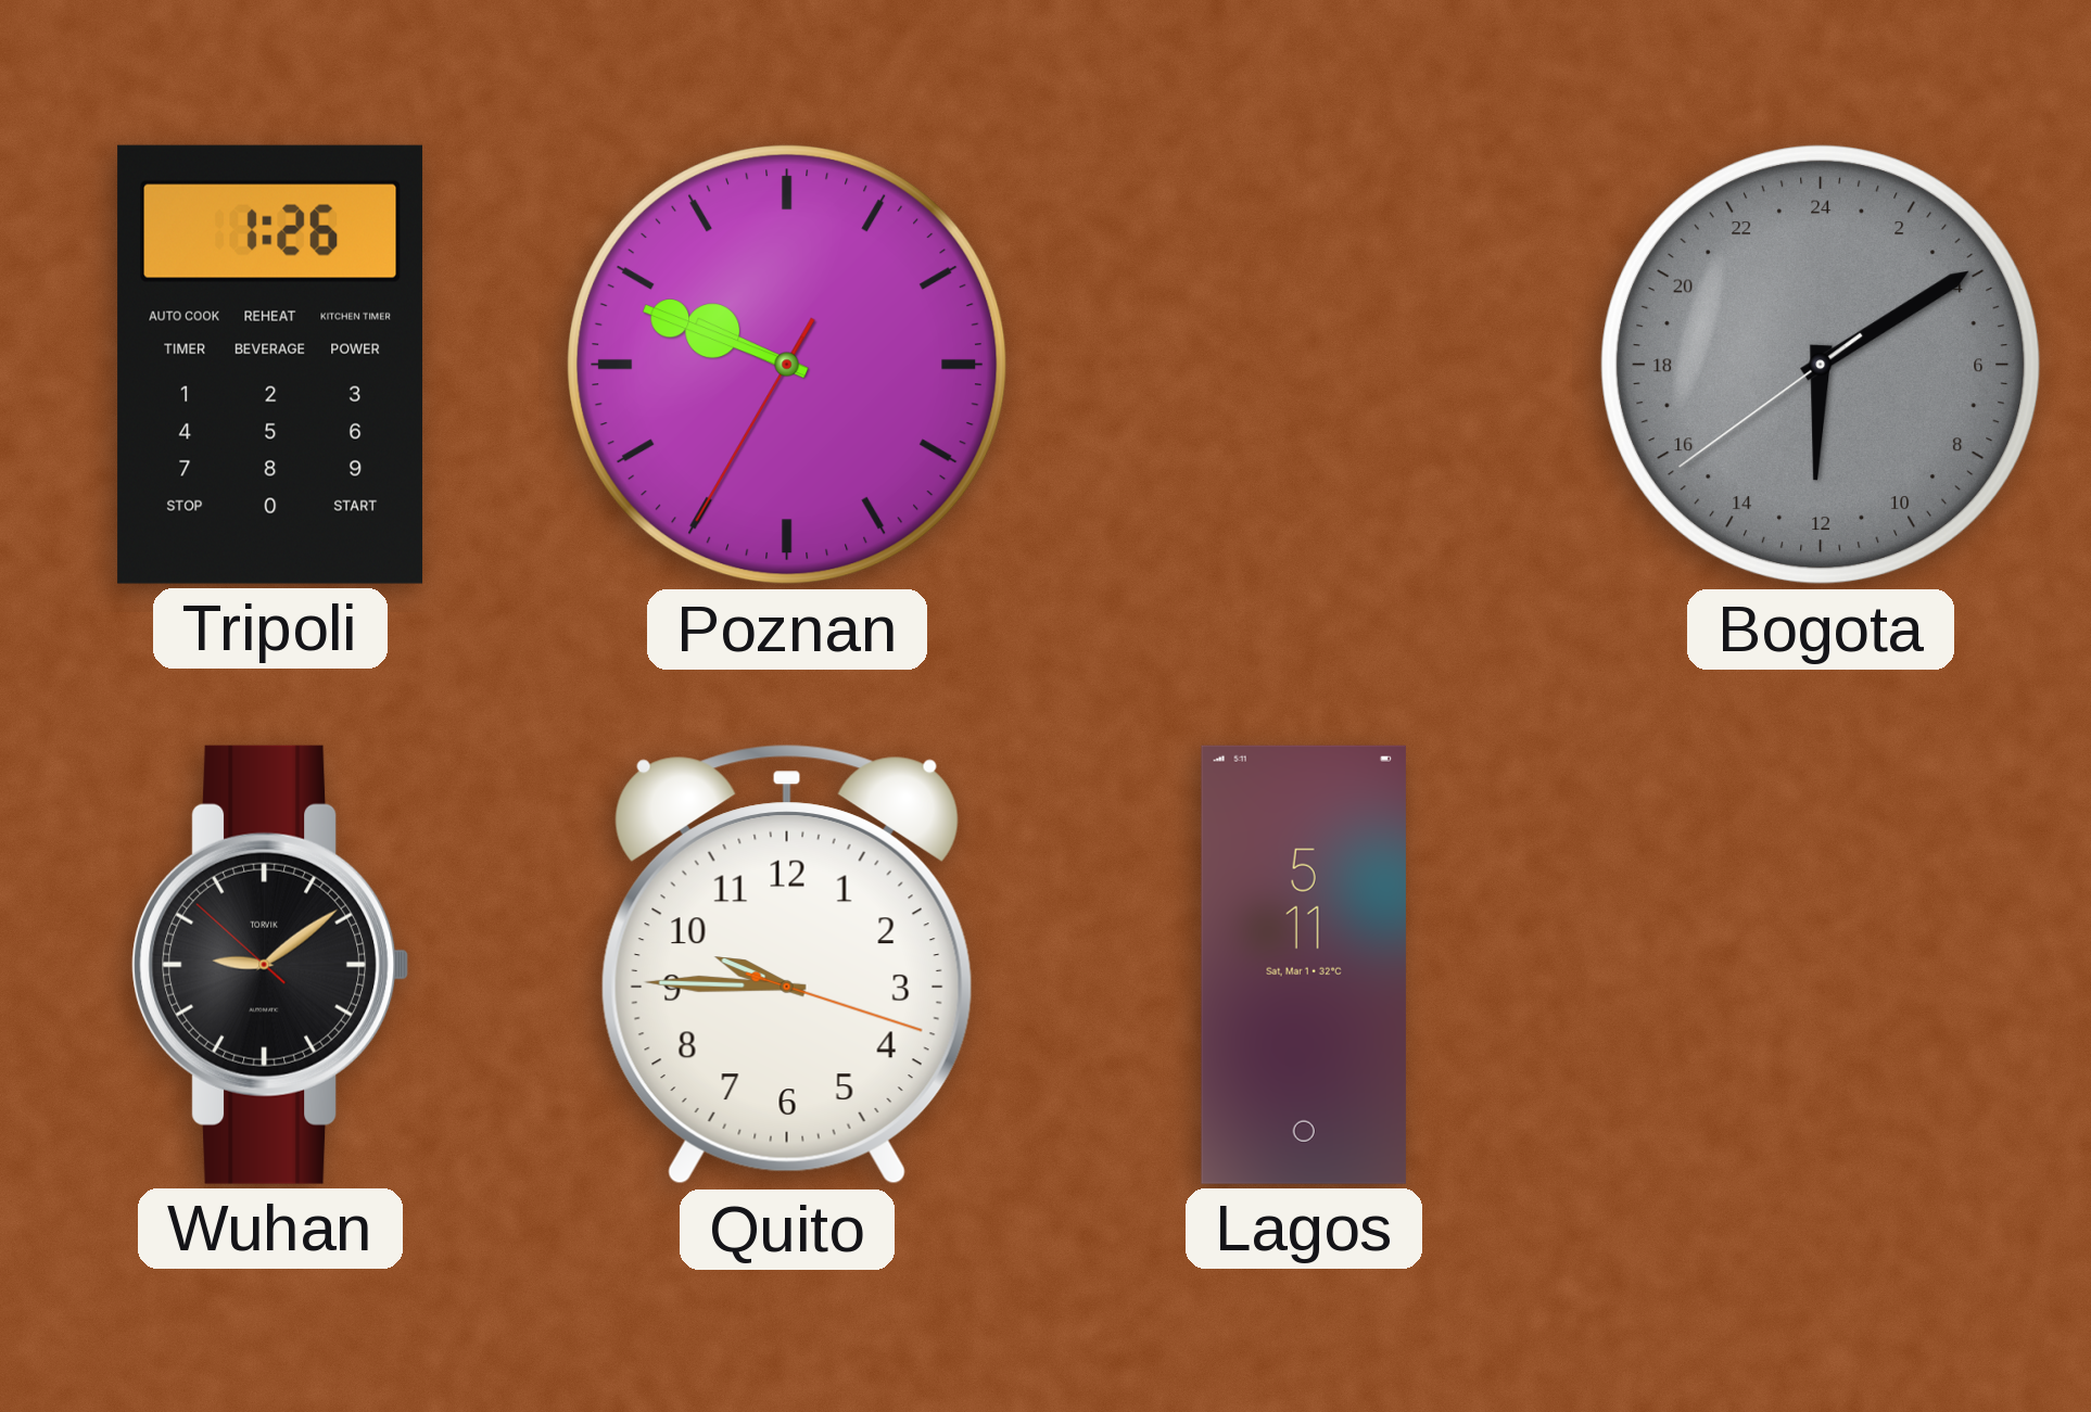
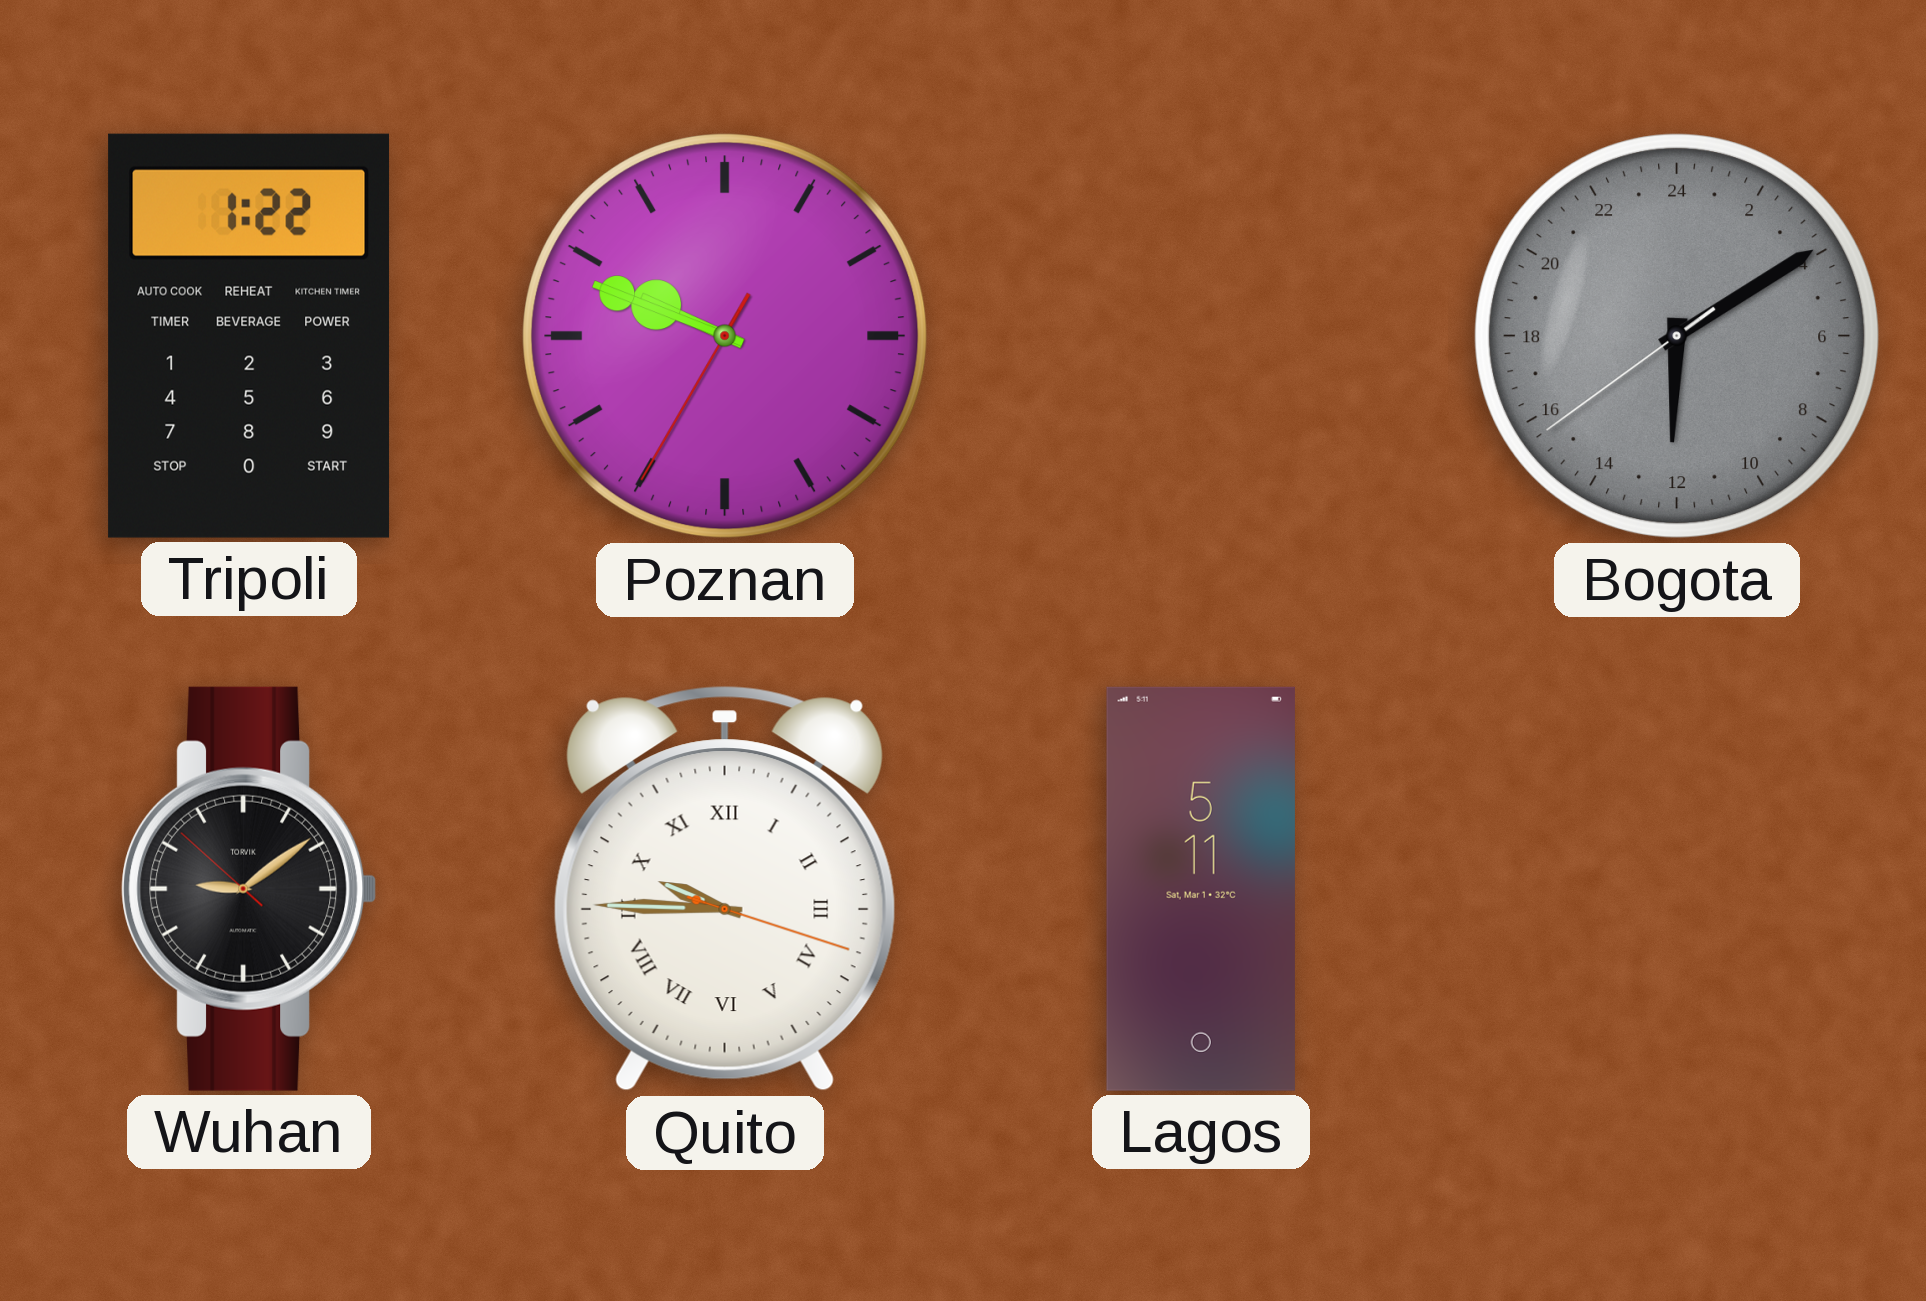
Tripoli: 1:26 -> 1:22
Quito numerals: Arabic -> Roman
